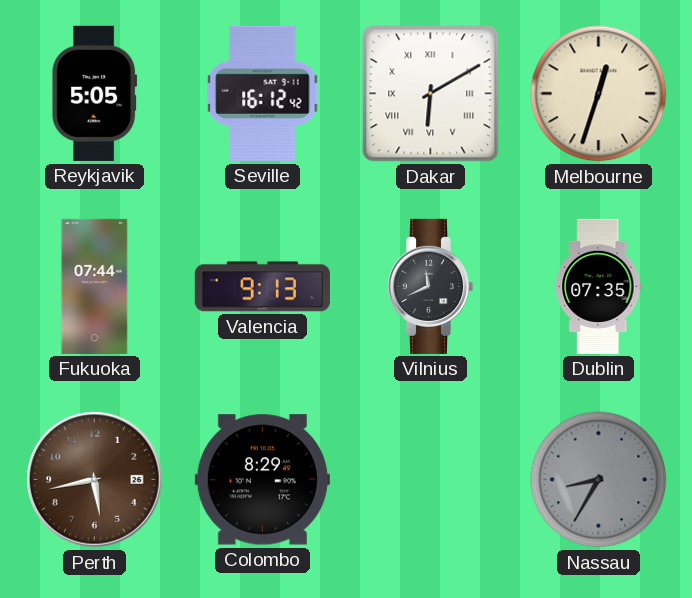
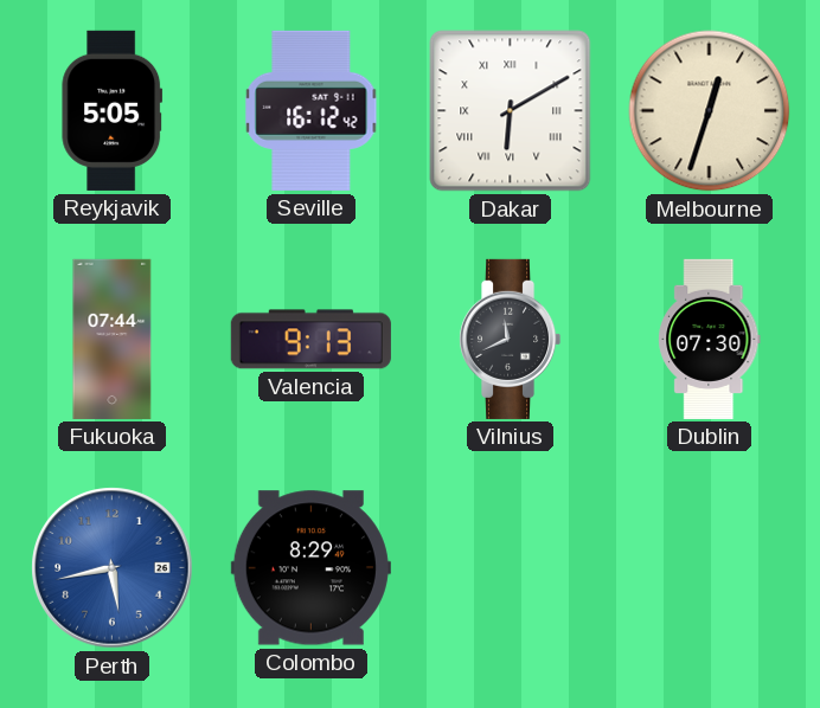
Dublin: 07:35 -> 07:30
Perth dial: brown -> blue
Nassau: 8:35 -> none
